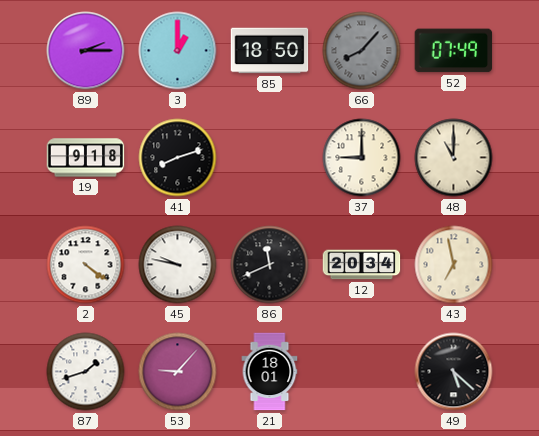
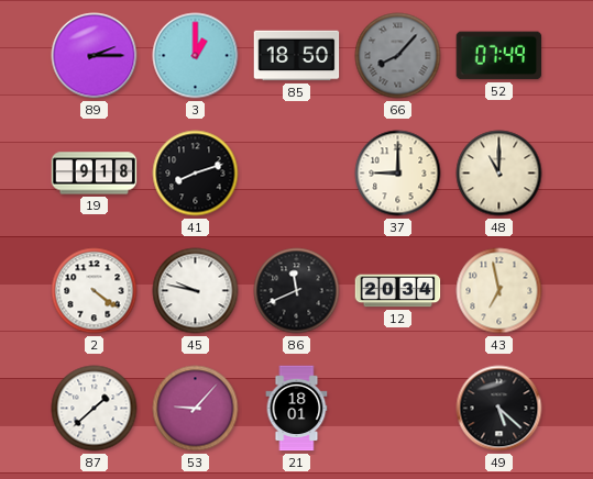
87: 1:42 -> 1:38
